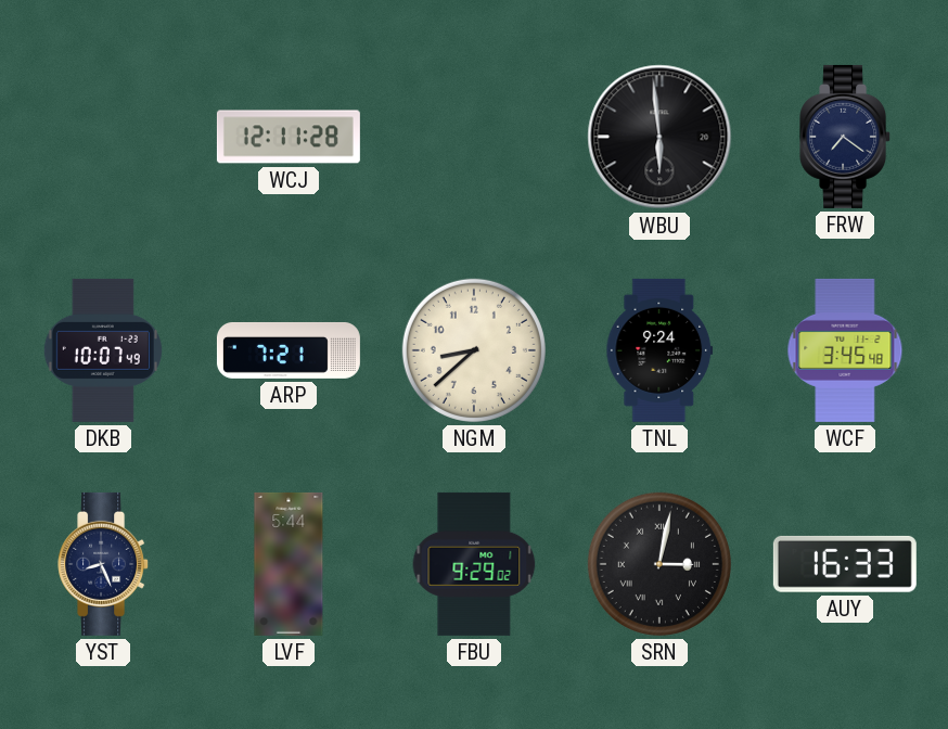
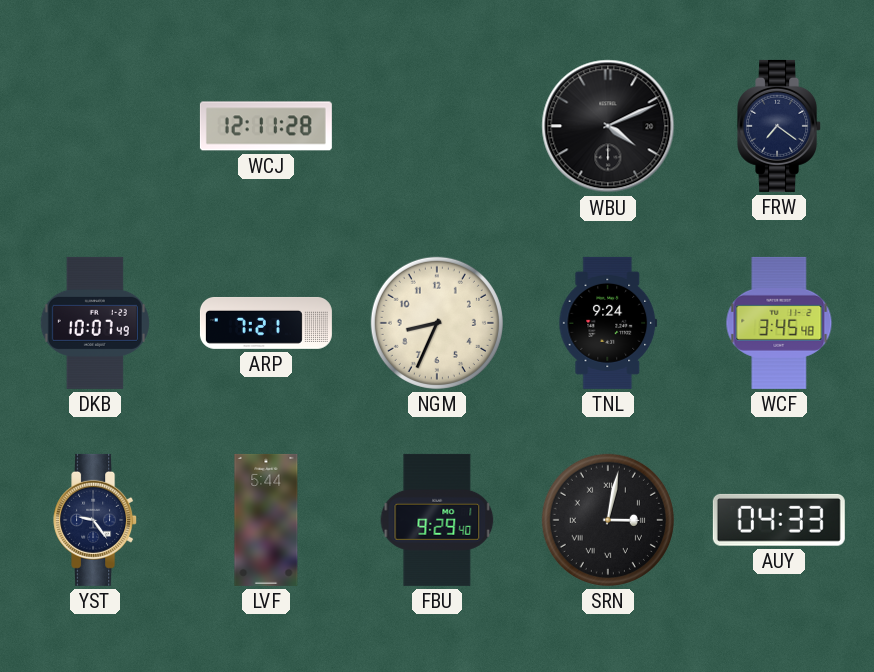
WBU: 5:59 -> 4:11
NGM: 8:38 -> 8:34
YST: 8:26 -> 9:24
FBU: 9:29:02 -> 9:29:40
AUY: 16:33 -> 04:33
